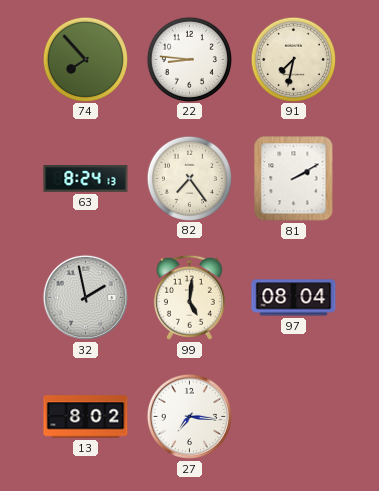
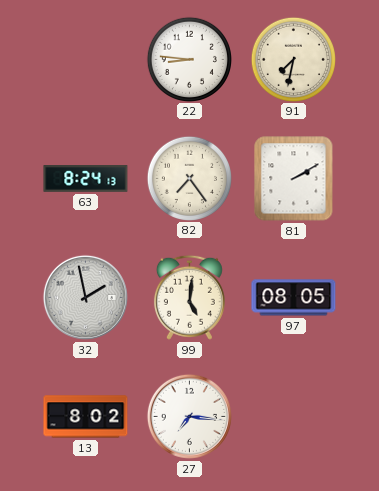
74: 7:53 -> none
97: 08:04 -> 08:05
